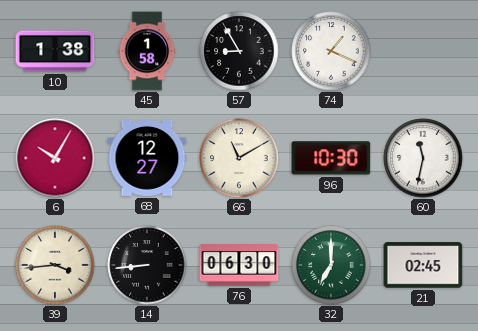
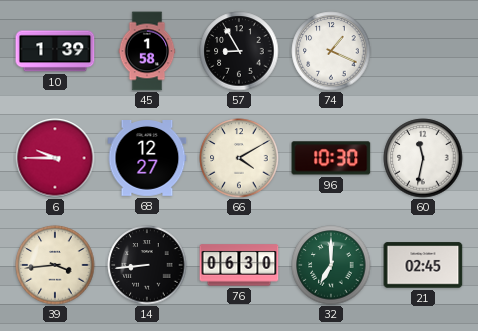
10: 1:38 -> 1:39
6: 10:05 -> 9:45
66: 11:10 -> 4:10
